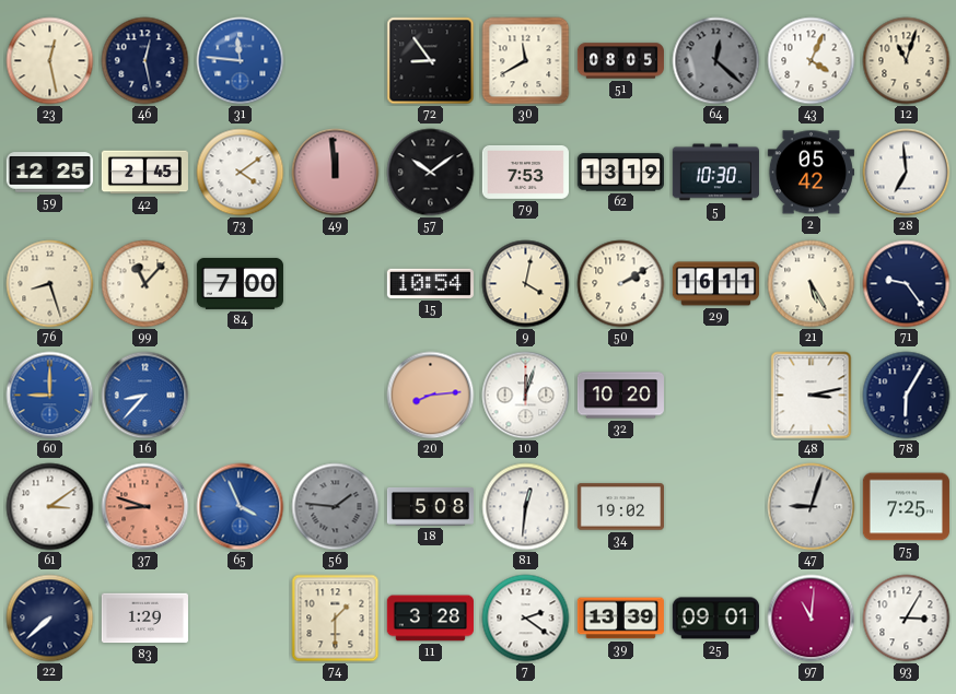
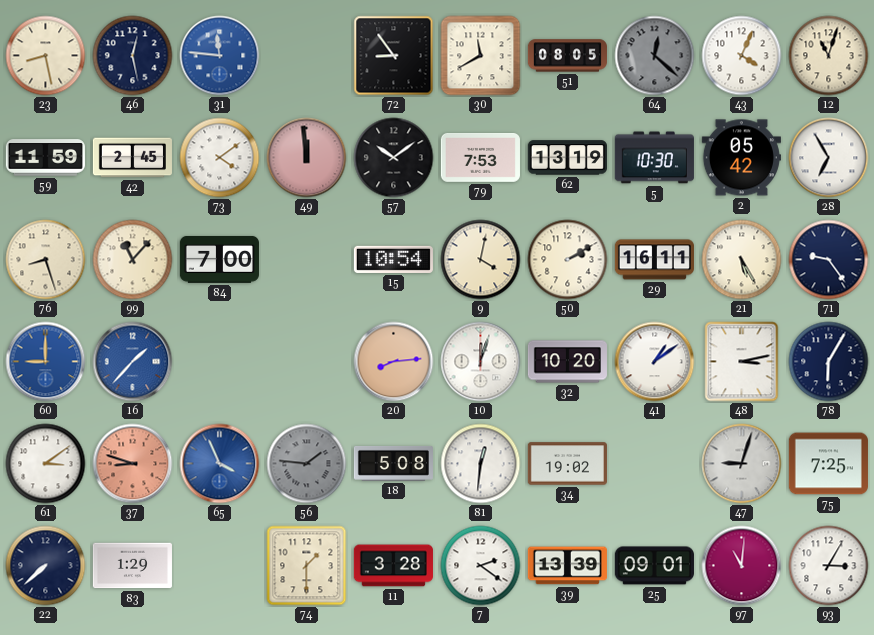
23: 12:28 -> 8:28
59: 12:25 -> 11:59
28: 6:59 -> 6:55
16: 8:37 -> 1:37
41: none -> 1:09
